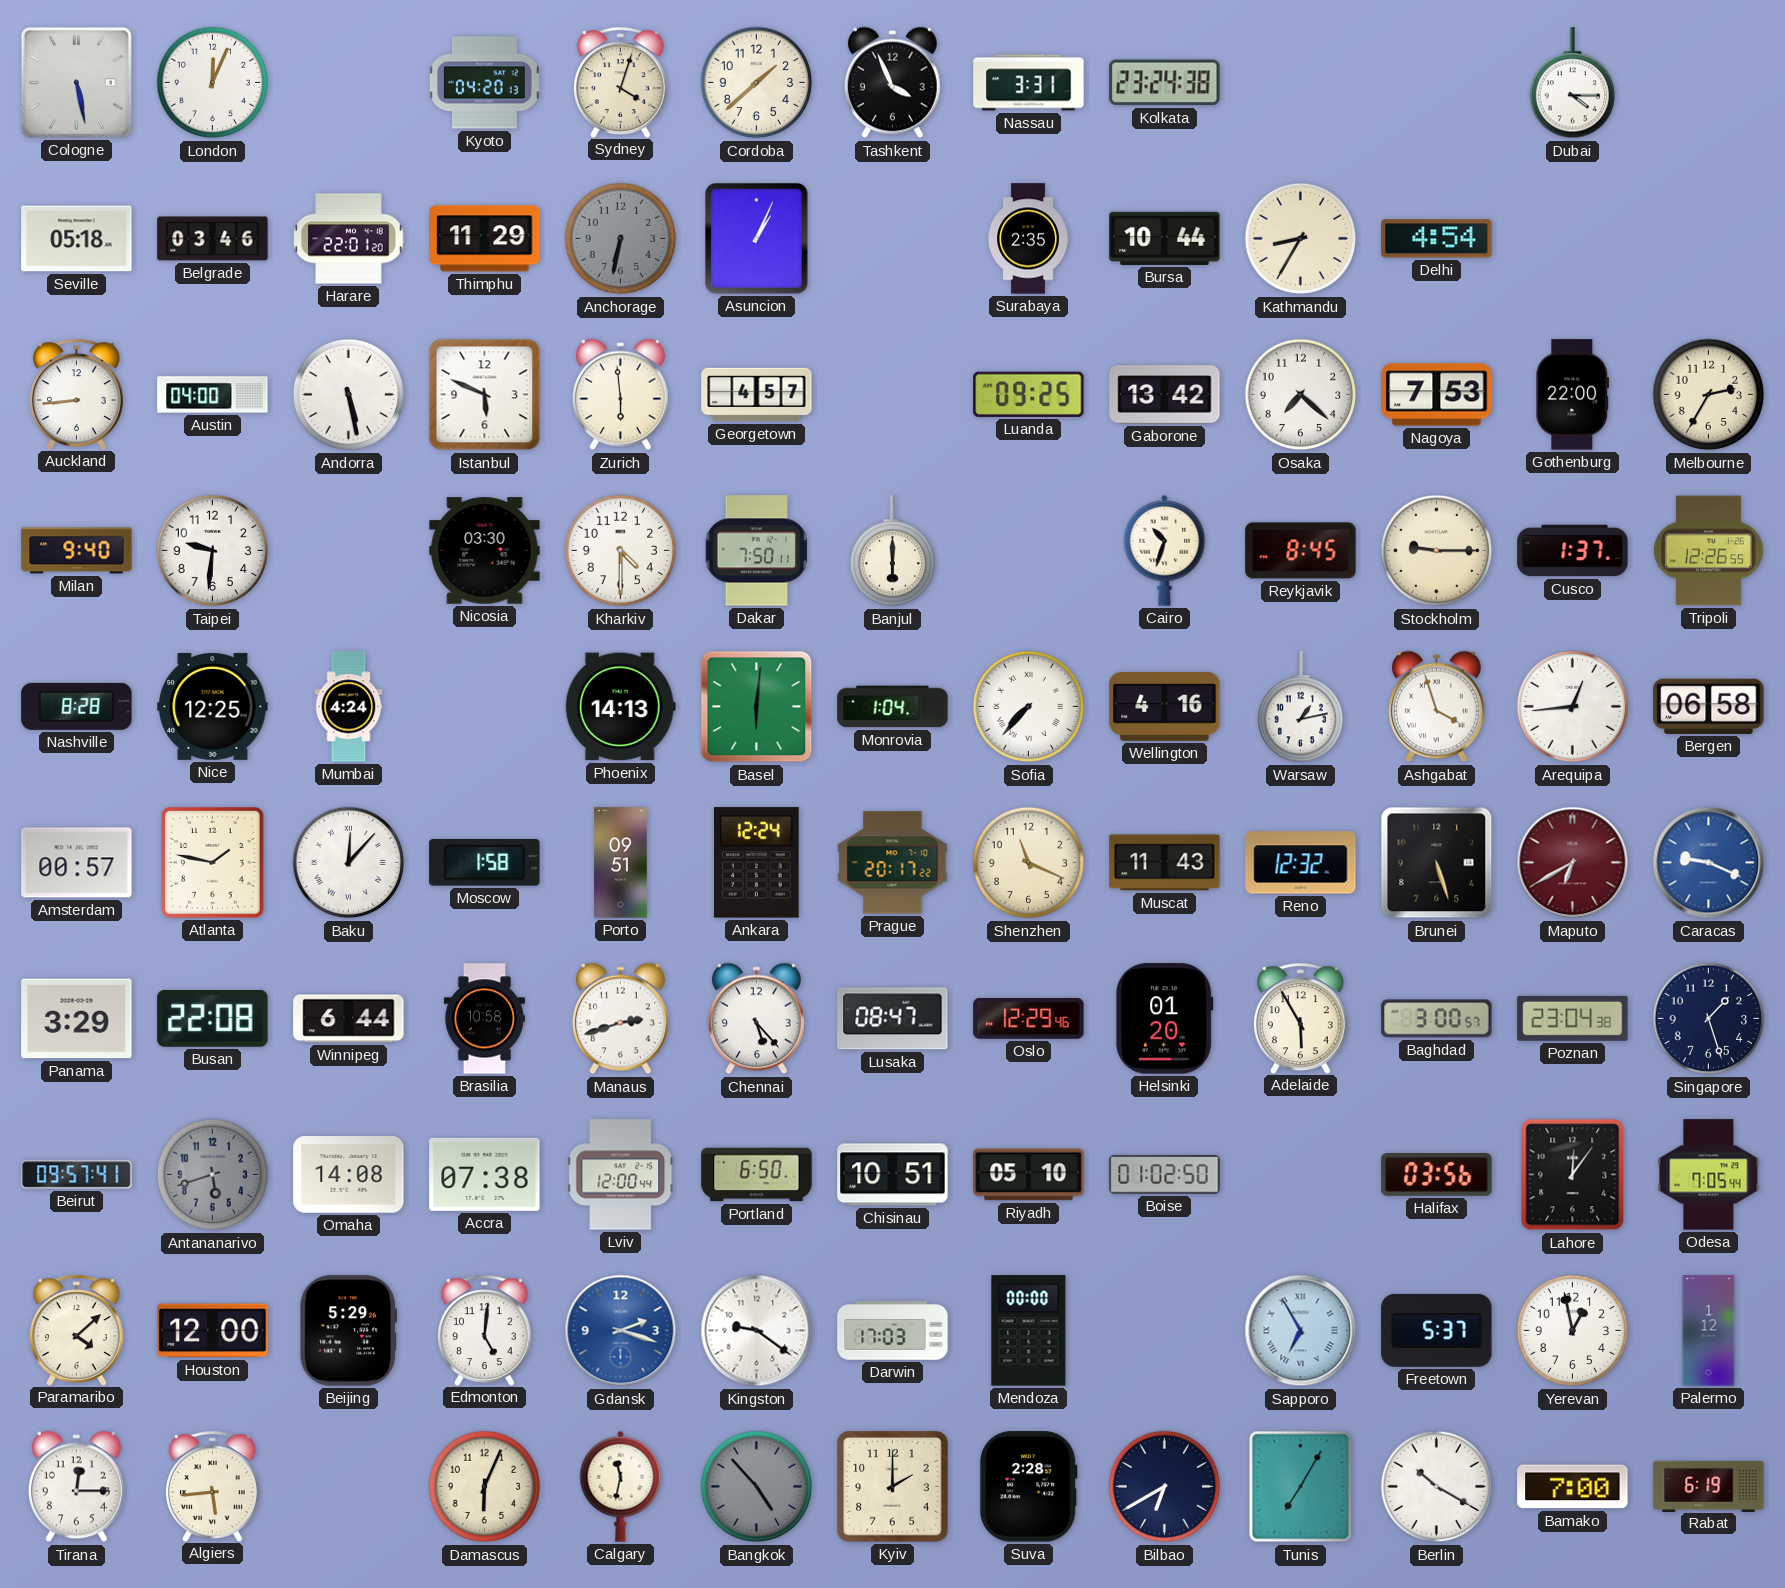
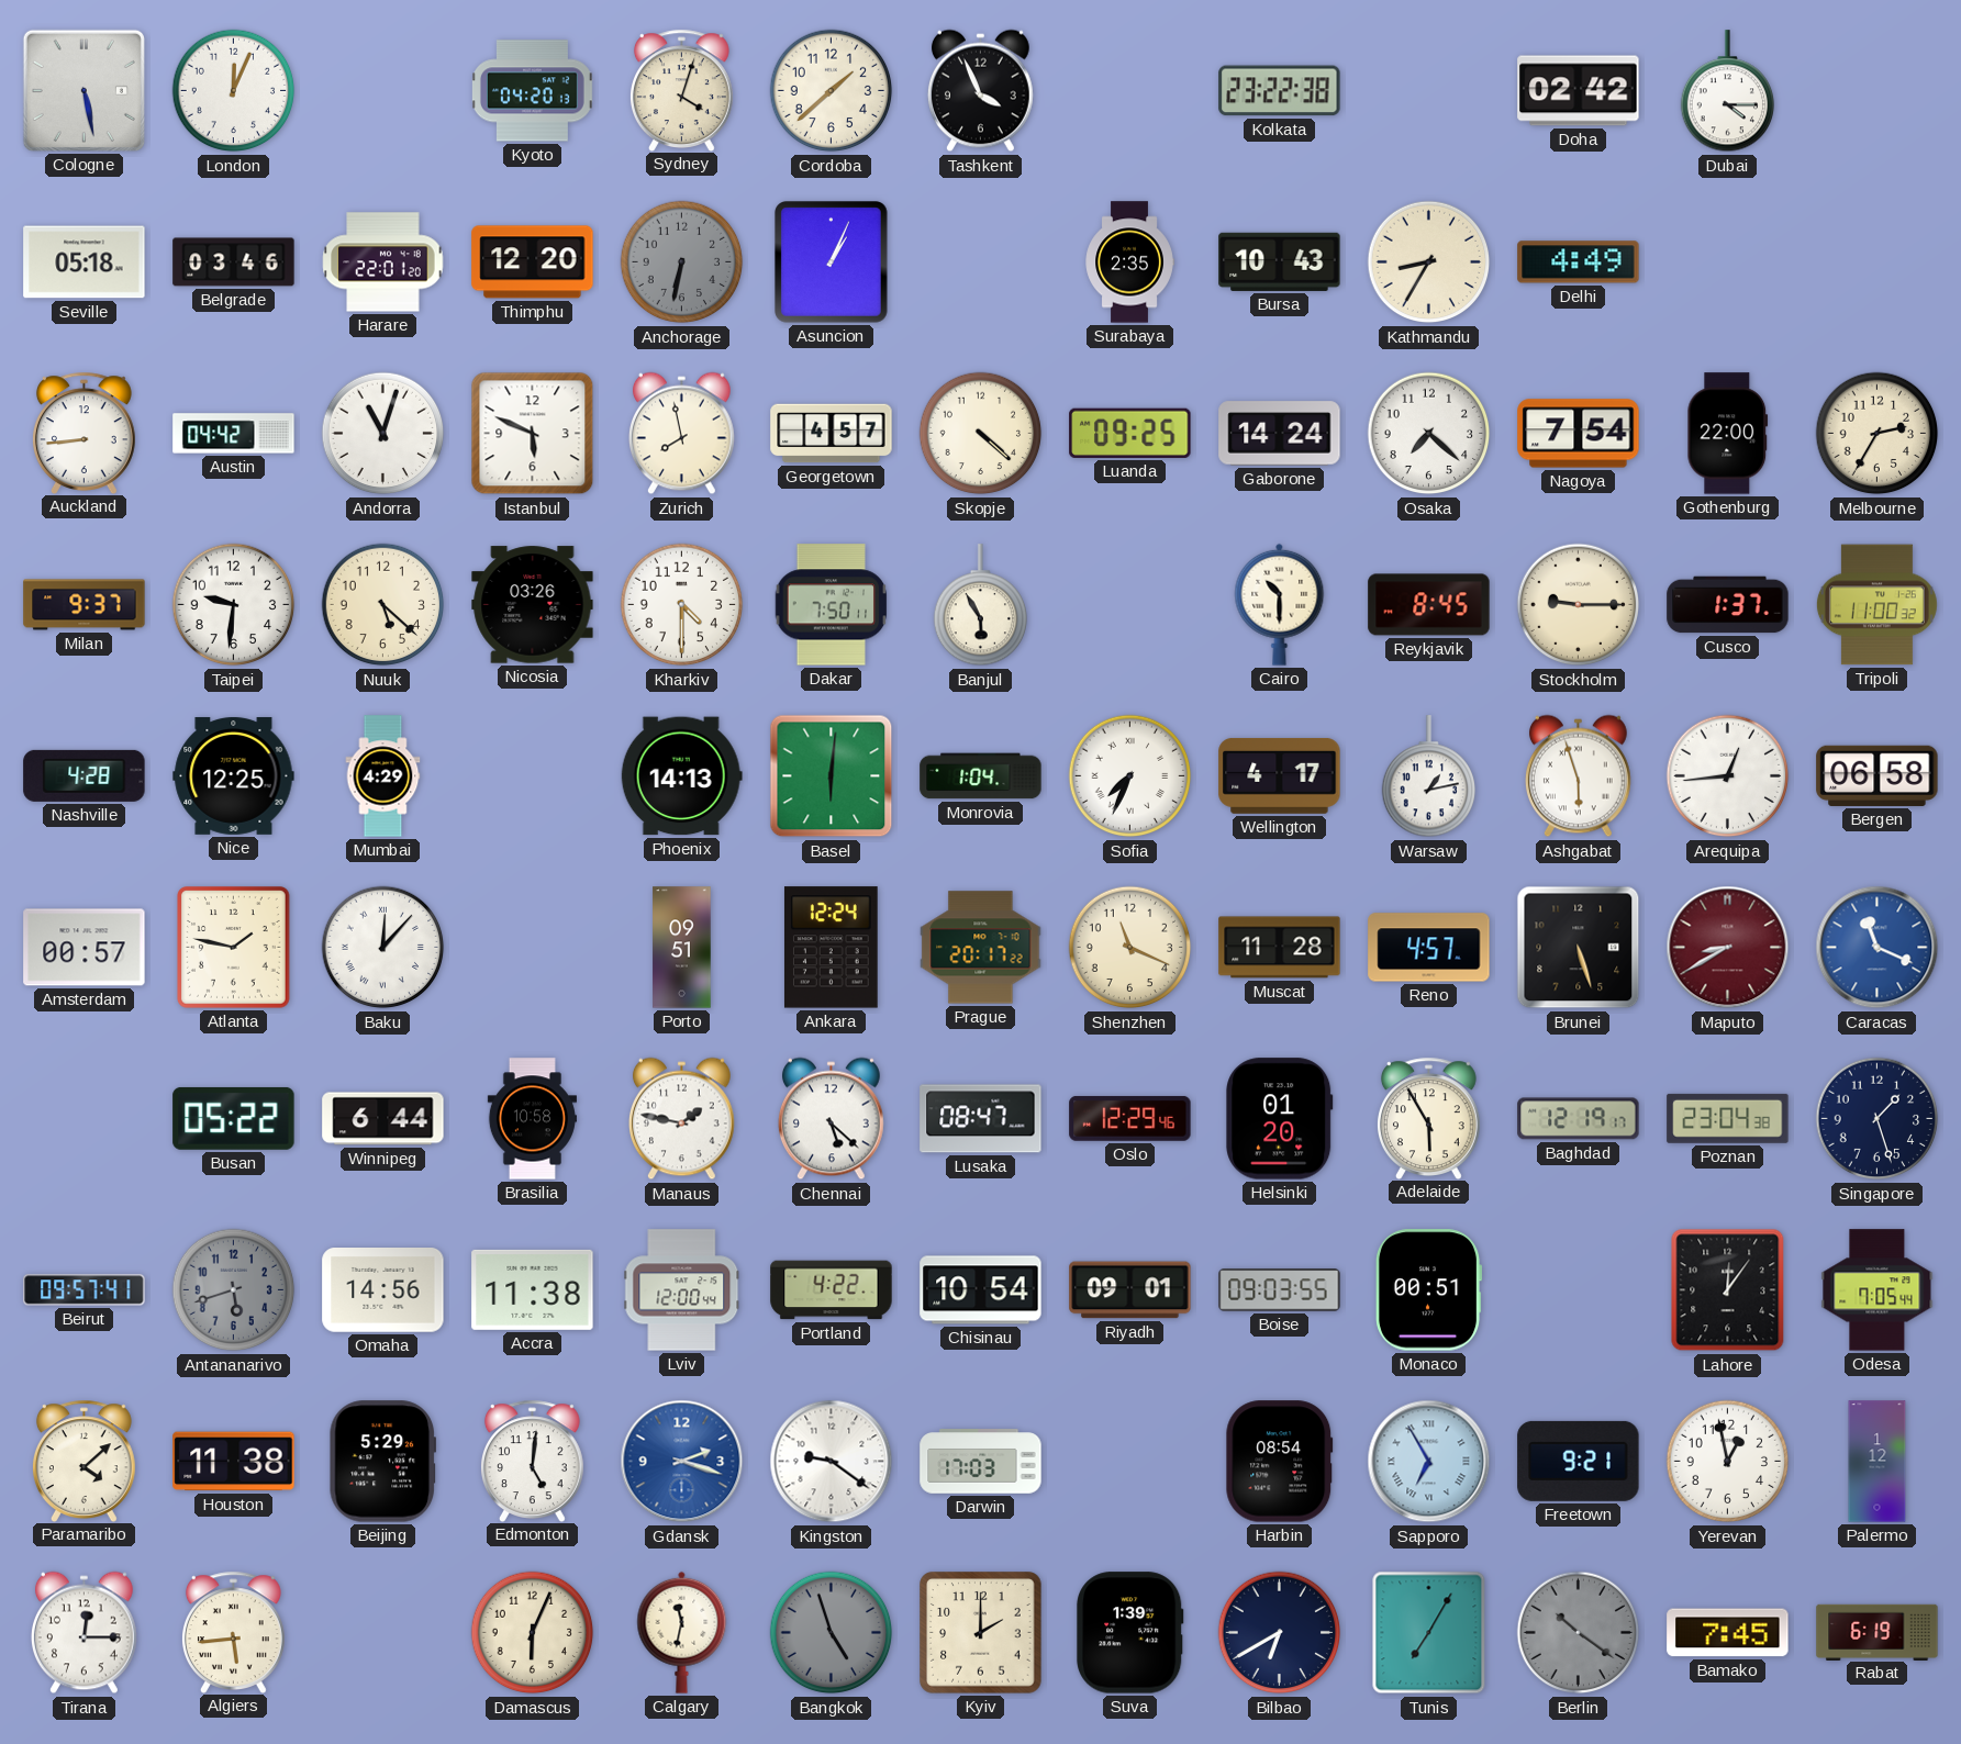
Nassau: 3:31 -> none
Kolkata: 23:24 -> 23:22
Doha: none -> 02:42
Thimphu: 11:29 -> 12:20
Bursa: 10:44 -> 10:43
Delhi: 4:54 -> 4:49
Austin: 04:00 -> 04:42
Andorra: 5:28 -> 11:03
Zurich: 5:59 -> 7:58
Skopje: none -> 4:22
Gaborone: 13:42 -> 14:24
Nagoya: 7:53 -> 7:54
Milan: 9:40 -> 9:37
Nuuk: none -> 5:22
Nicosia: 03:30 -> 03:26
Banjul: 6:00 -> 5:55
Cairo: 10:33 -> 10:30
Tripoli: 12:26 -> 11:00
Nashville: 8:28 -> 4:28
Mumbai: 4:24 -> 4:29
Sofia: 7:37 -> 7:34
Wellington: 4:16 -> 4:17
Ashgabat: 3:57 -> 5:57
Moscow: 1:58 -> none
Muscat: 11:43 -> 11:28
Reno: 12:32 -> 4:57
Maputo: 6:40 -> 8:40
Caracas: 9:19 -> 11:19
Panama: 3:29 -> none
Busan: 22:08 -> 05:22
Manaus: 2:42 -> 1:47
Chennai: 5:23 -> 5:22
Baghdad: 3:00 -> 12:19
Omaha: 14:08 -> 14:56
Accra: 07:38 -> 11:38
Portland: 6:50 -> 4:22
Chisinau: 10:51 -> 10:54
Riyadh: 05:10 -> 09:01
Boise: 01:02 -> 09:03
Monaco: none -> 00:51
Halifax: 03:56 -> none
Houston: 12:00 -> 11:38
Mendoza: 00:00 -> none
Harbin: none -> 08:54
Freetown: 5:37 -> 9:21
Bangkok: 4:53 -> 4:57
Suva: 2:28 -> 1:39
Berlin: 10:20 -> 10:21
Berlin dial: white -> grey
Bamako: 7:00 -> 7:45
